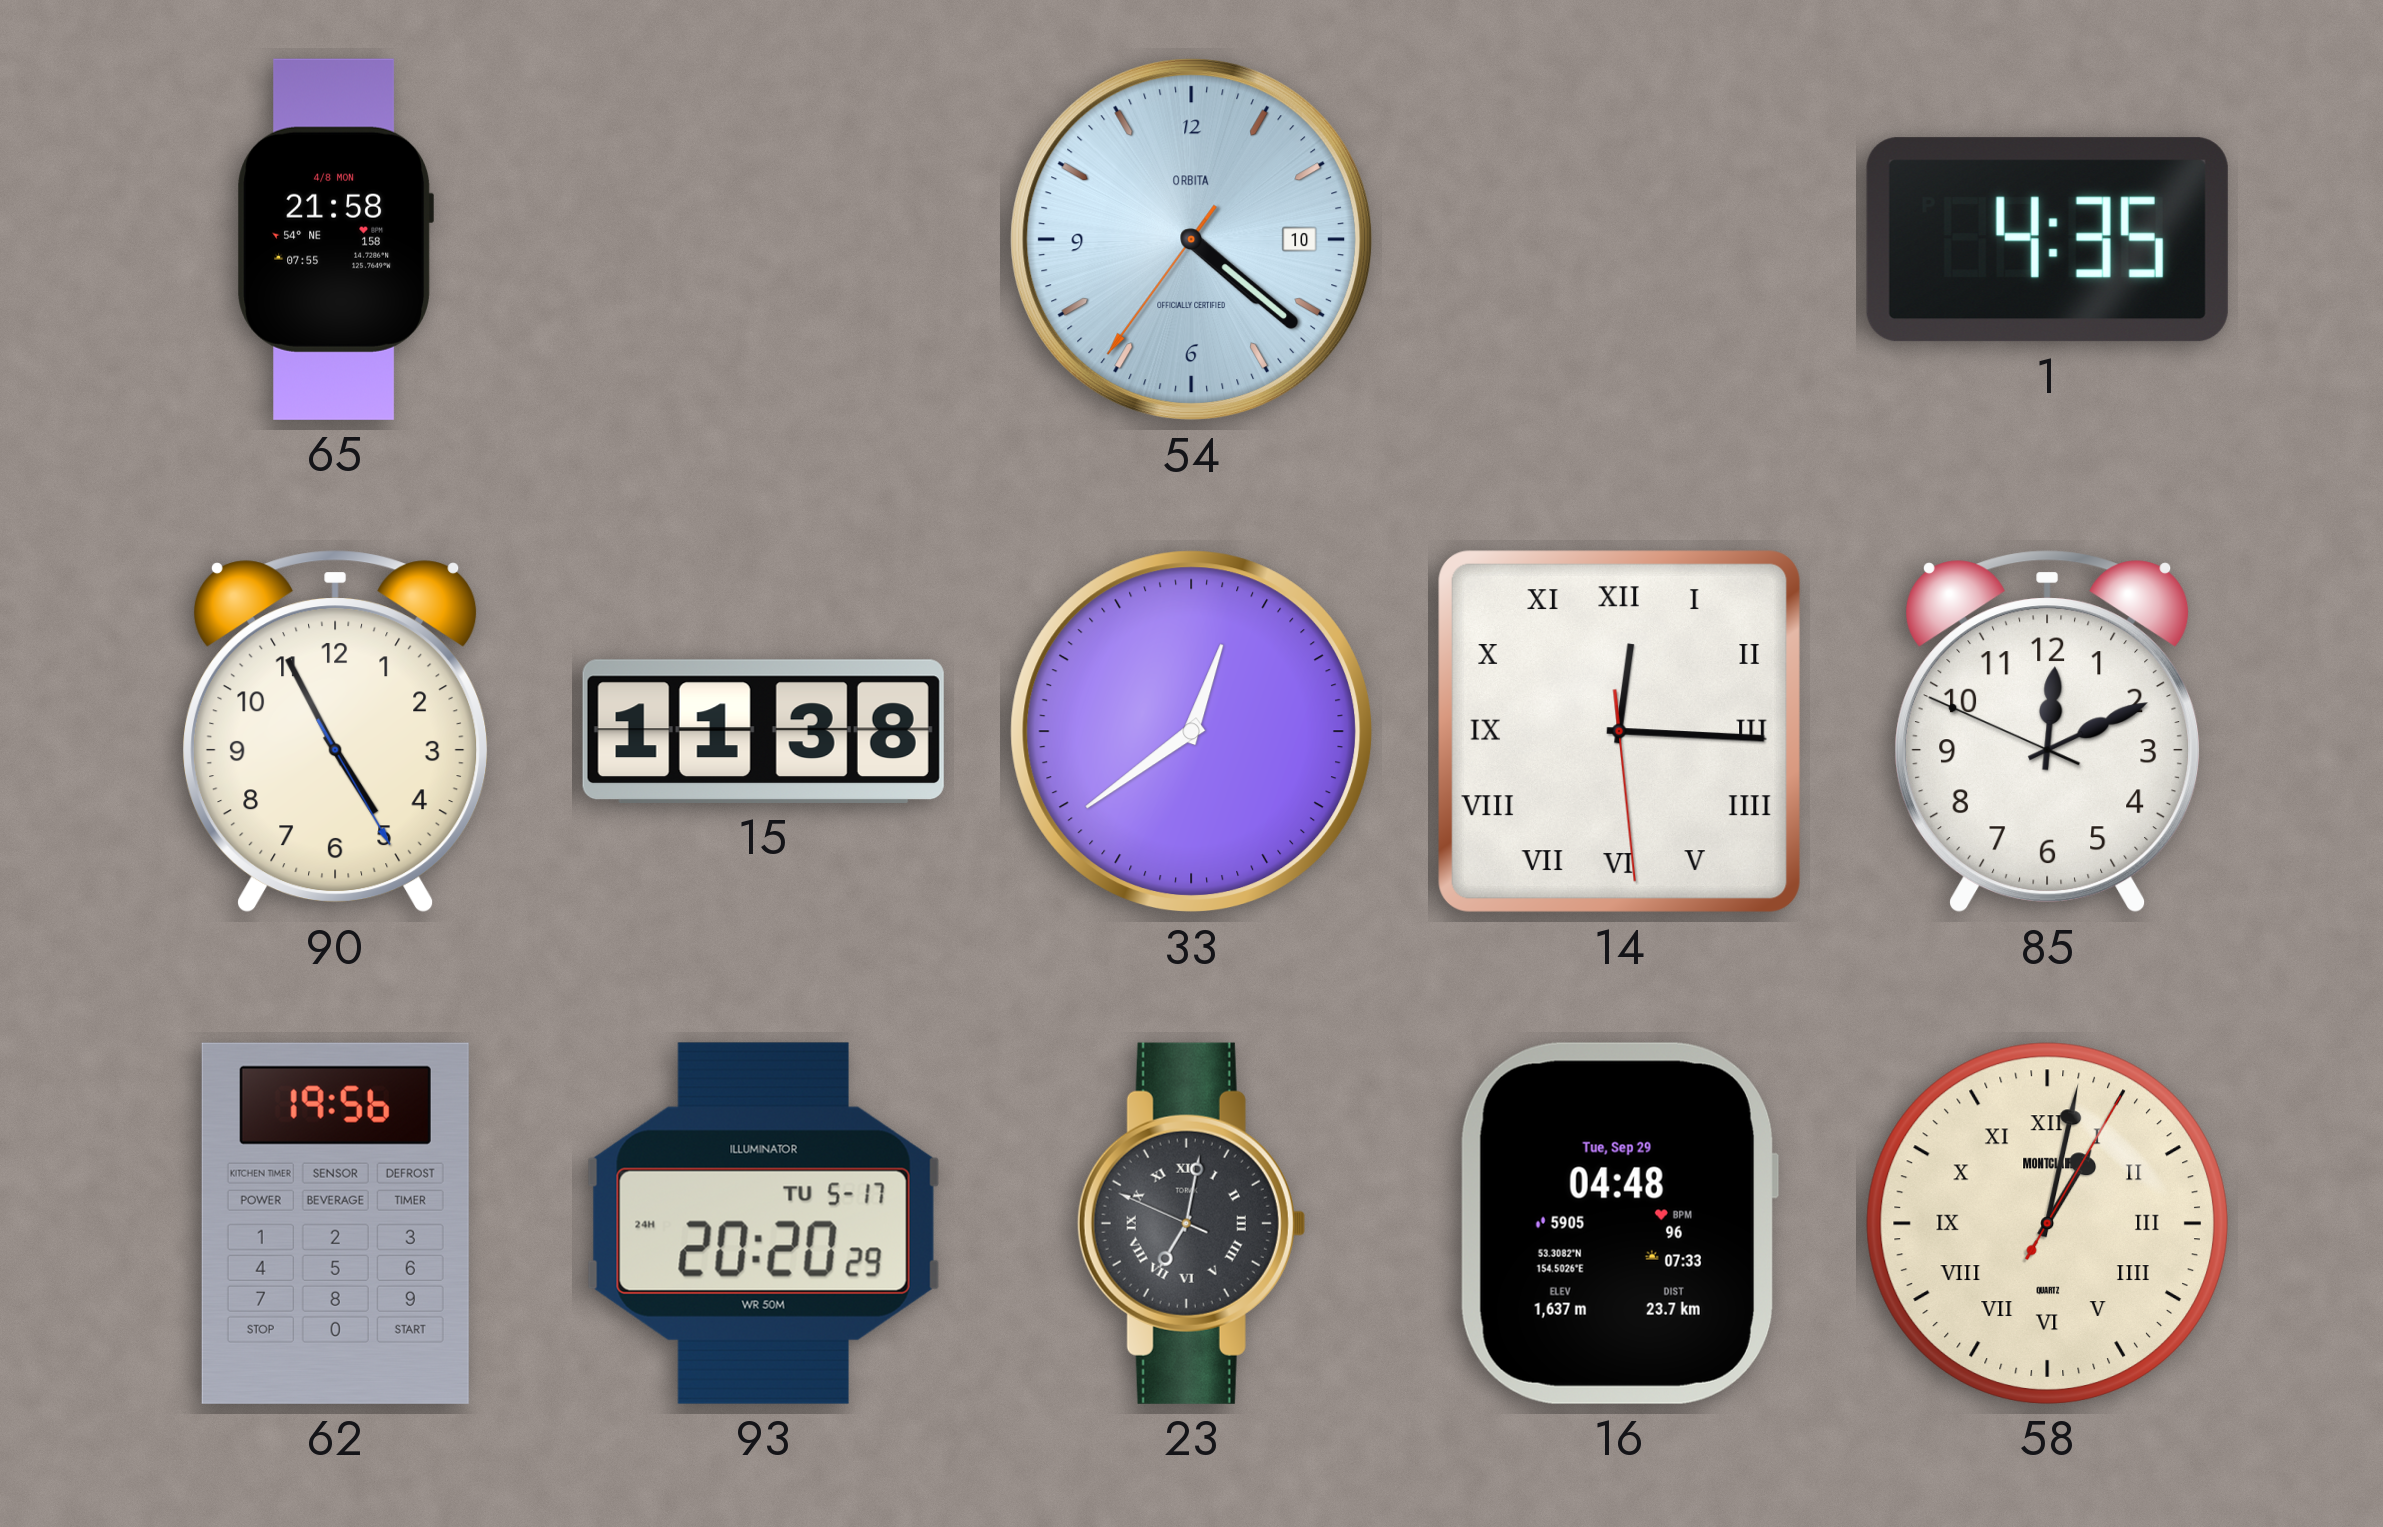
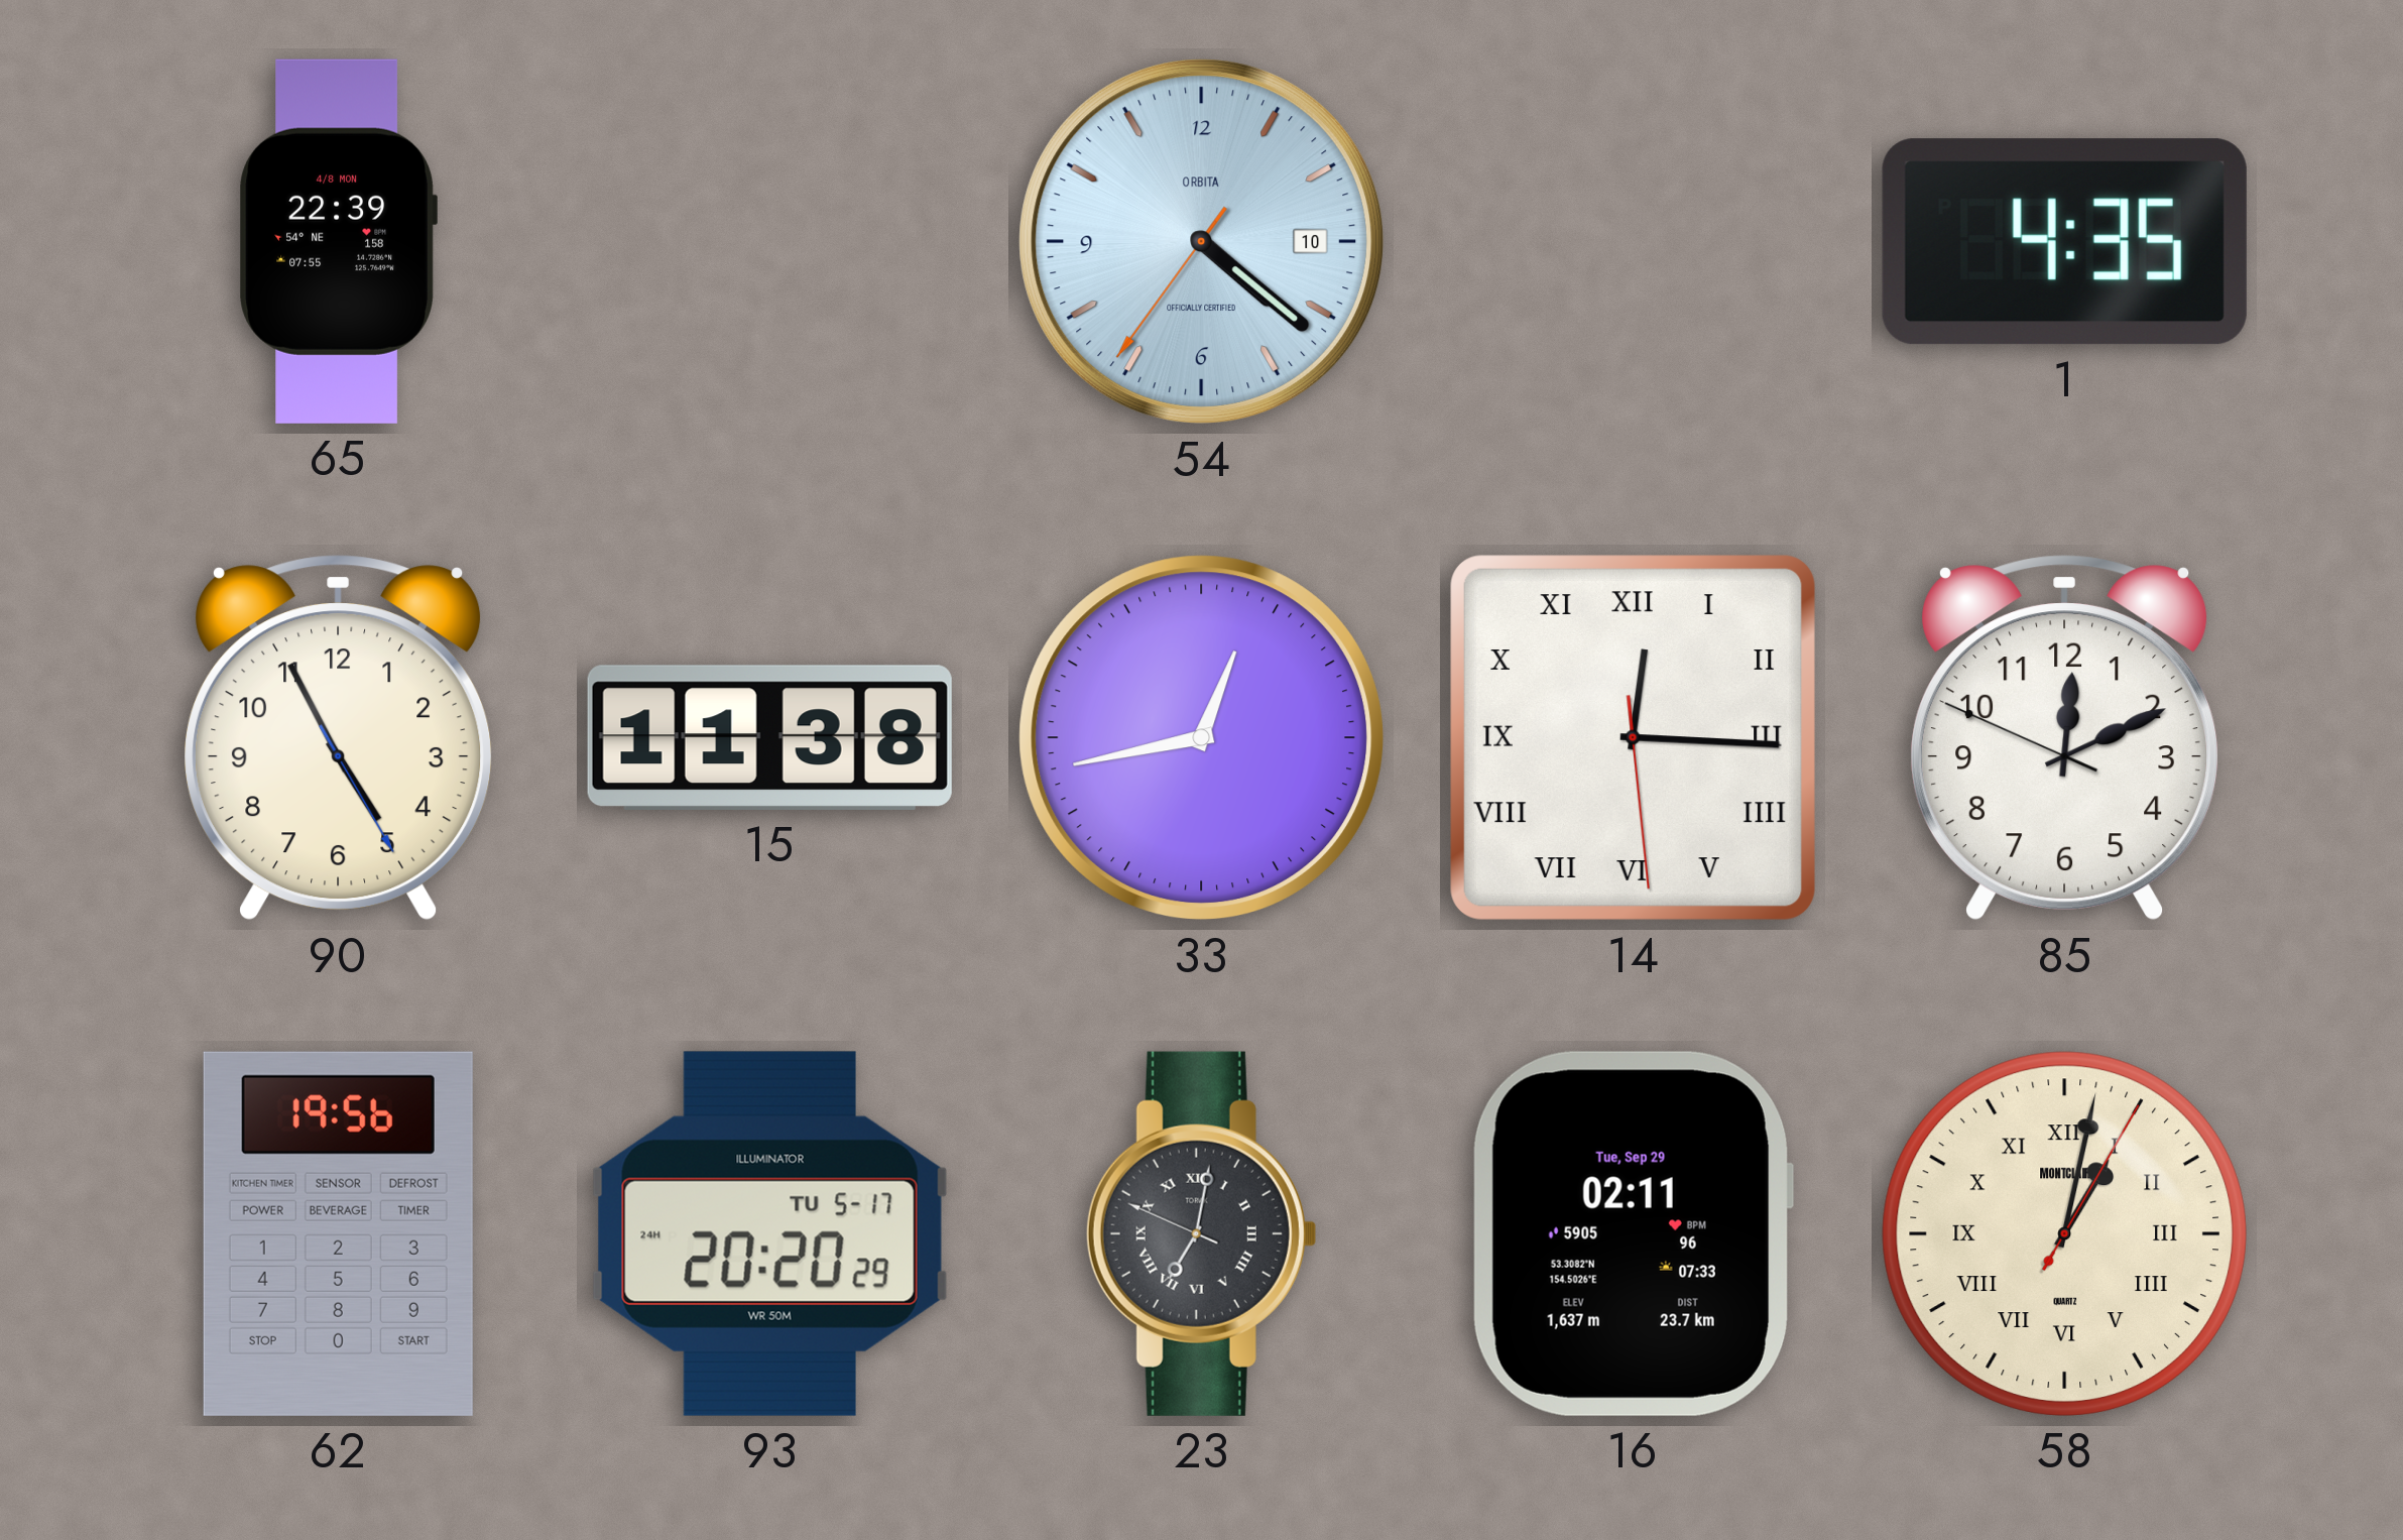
65: 21:58 -> 22:39
33: 12:39 -> 12:43
16: 04:48 -> 02:11
